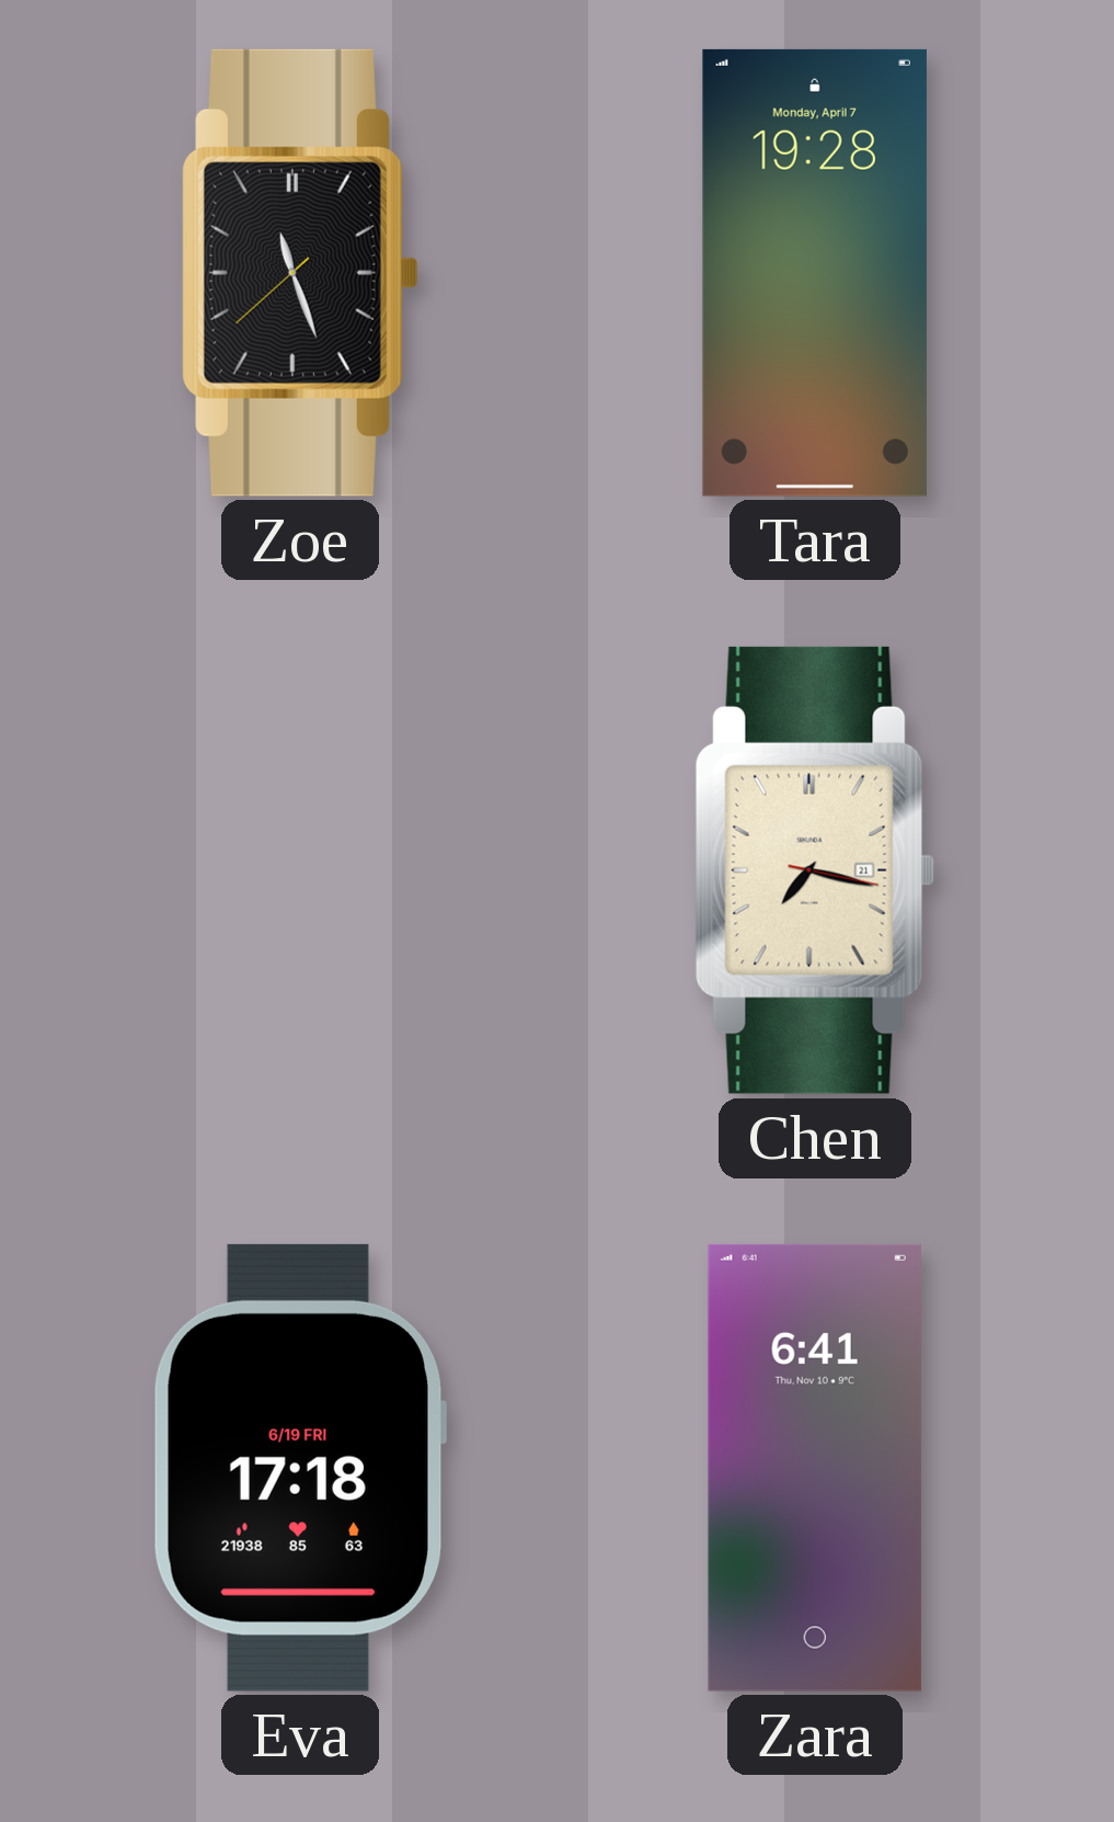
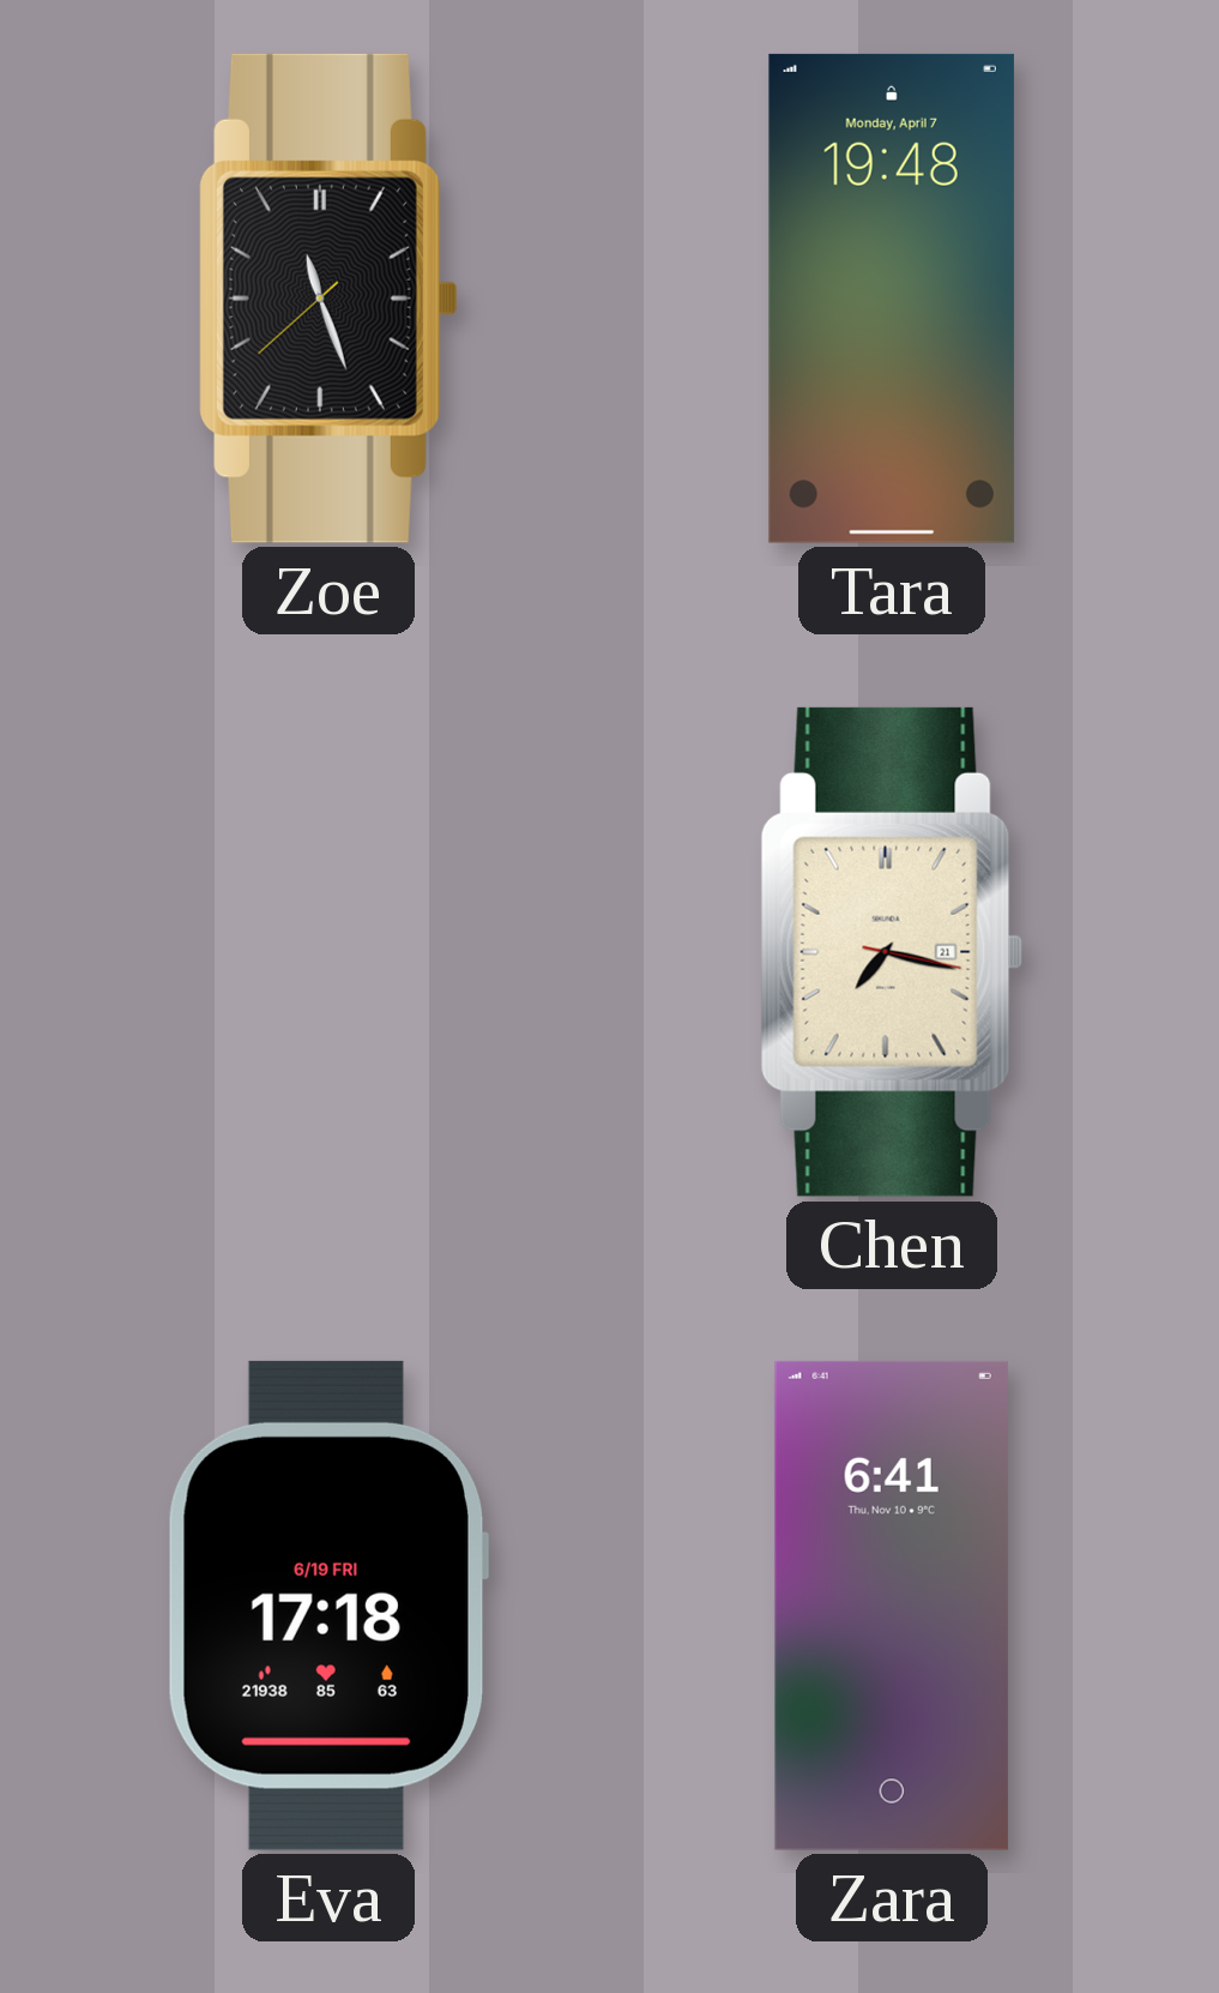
Tara: 19:28 -> 19:48
